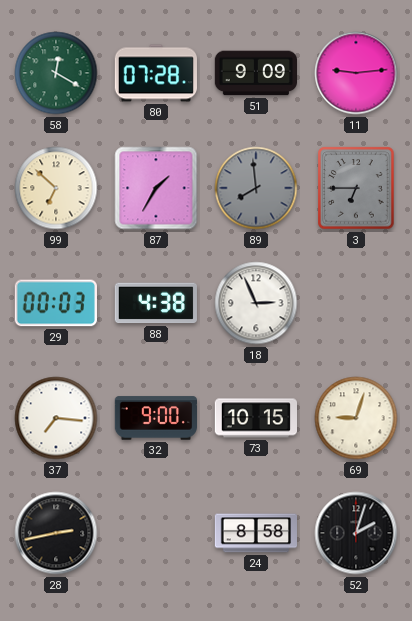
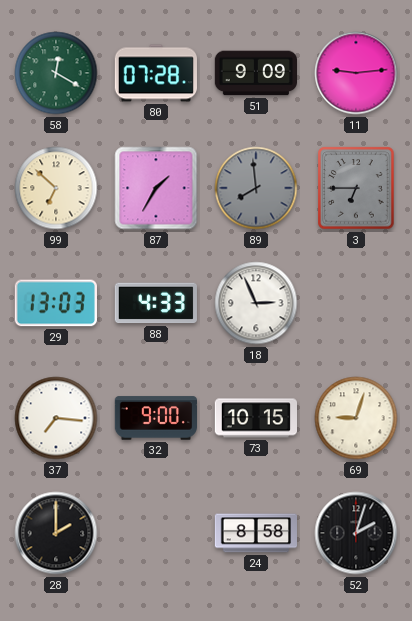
29: 00:03 -> 13:03
88: 4:38 -> 4:33
28: 2:43 -> 2:00
